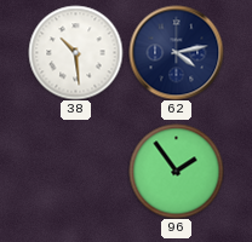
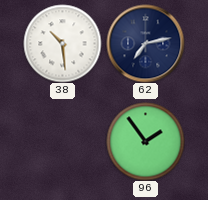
62: 4:13 -> 7:13
